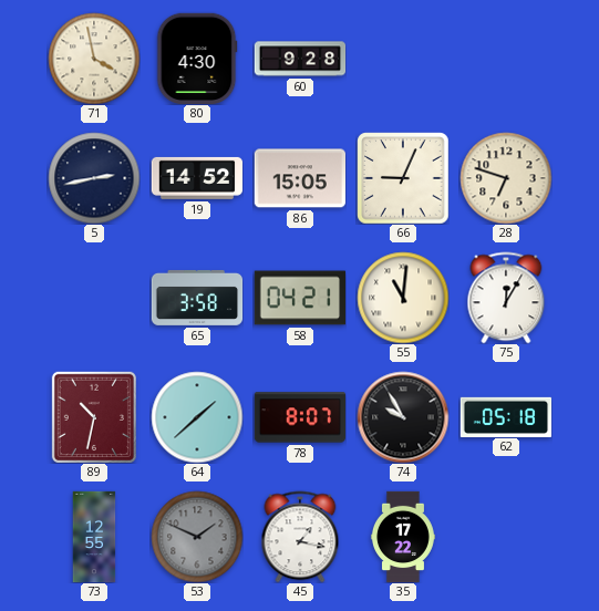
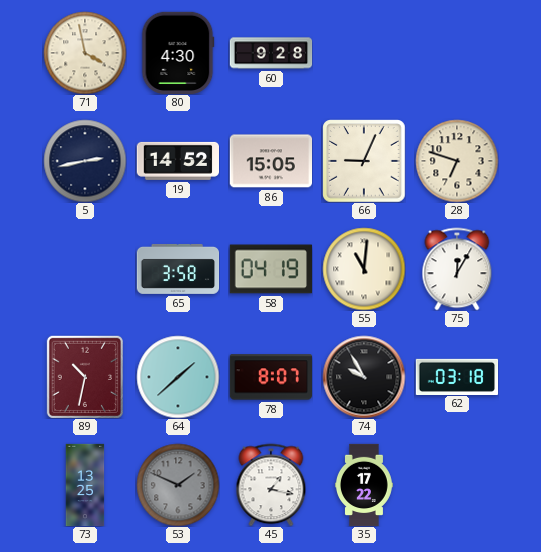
58: 04:21 -> 04:19
62: 05:18 -> 03:18
73: 12:55 -> 13:25
